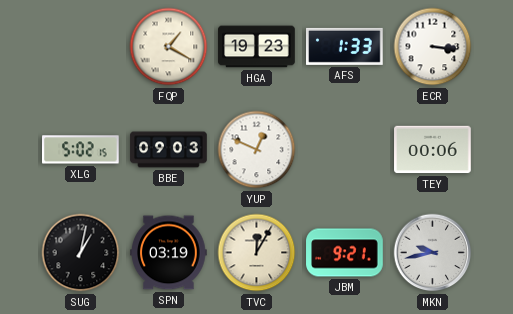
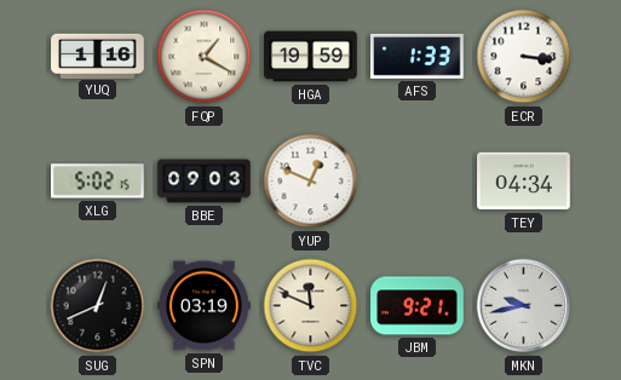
YUQ: none -> 1:16
HGA: 19:23 -> 19:59
TEY: 00:06 -> 04:34
SUG: 1:02 -> 12:41
TVC: 12:05 -> 11:49
